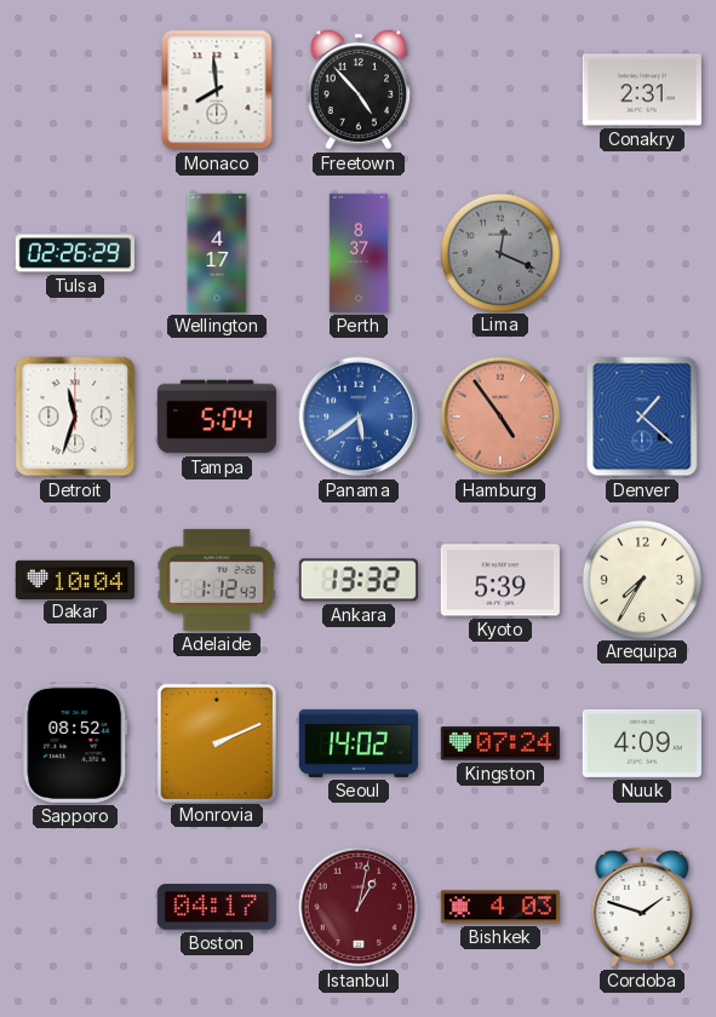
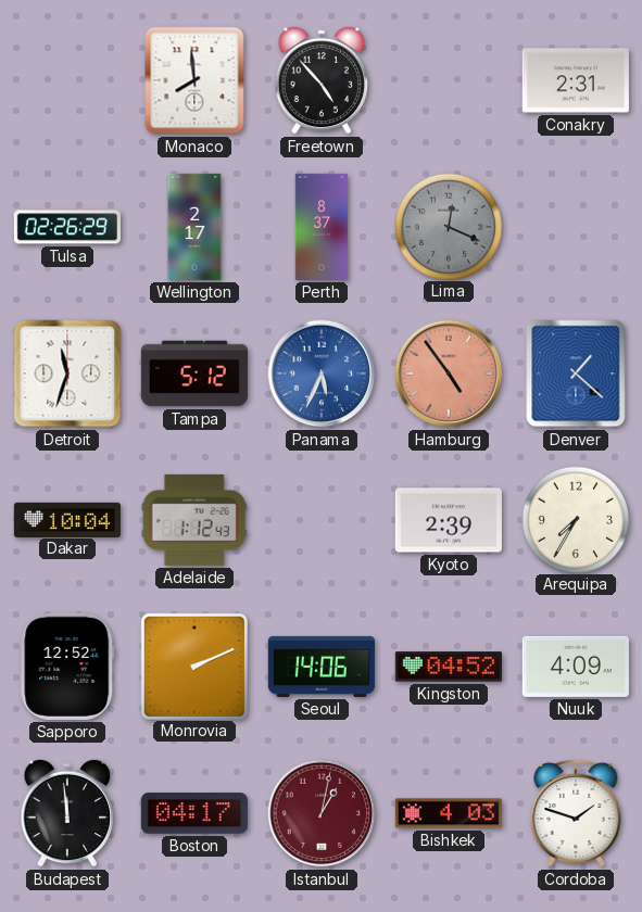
Wellington: 4:17 -> 2:17
Tampa: 5:04 -> 5:12
Panama: 5:39 -> 5:34
Ankara: 13:32 -> none
Kyoto: 5:39 -> 2:39
Sapporo: 08:52 -> 12:52
Seoul: 14:02 -> 14:06
Kingston: 07:24 -> 04:52
Budapest: none -> 11:59
